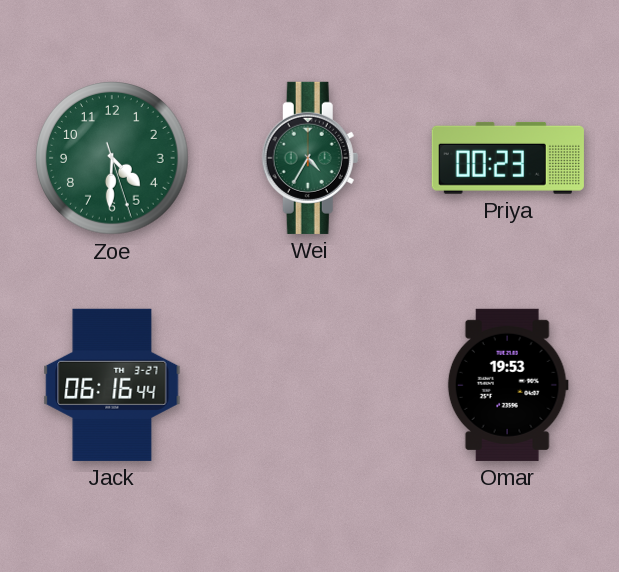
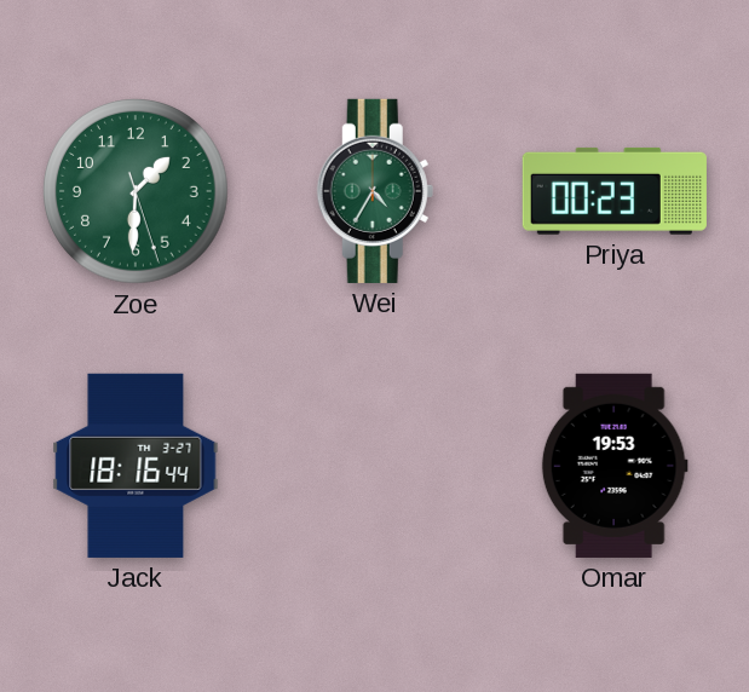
Zoe: 4:30 -> 1:30
Jack: 06:16 -> 18:16
